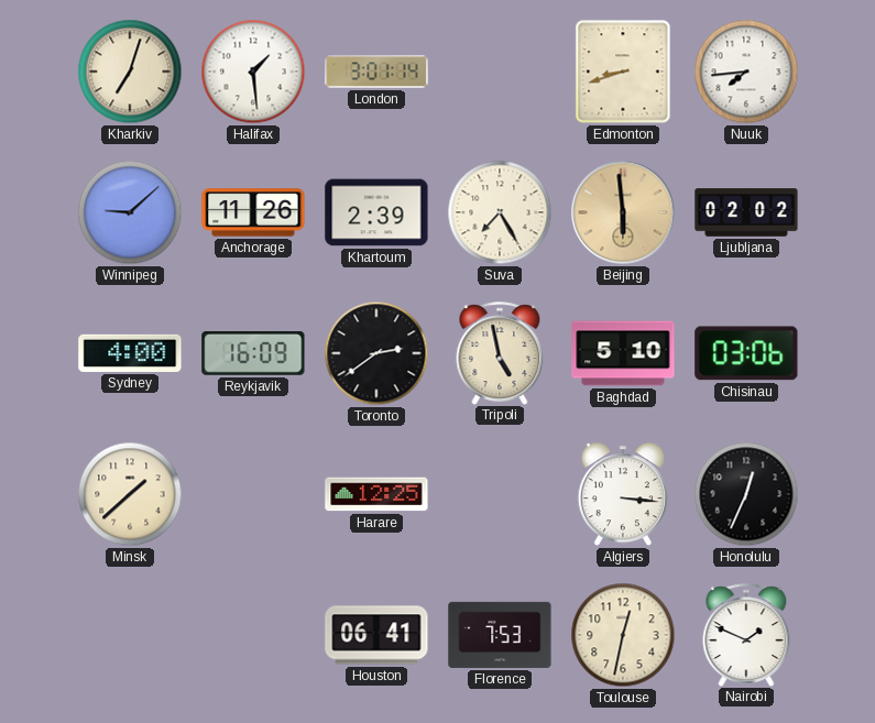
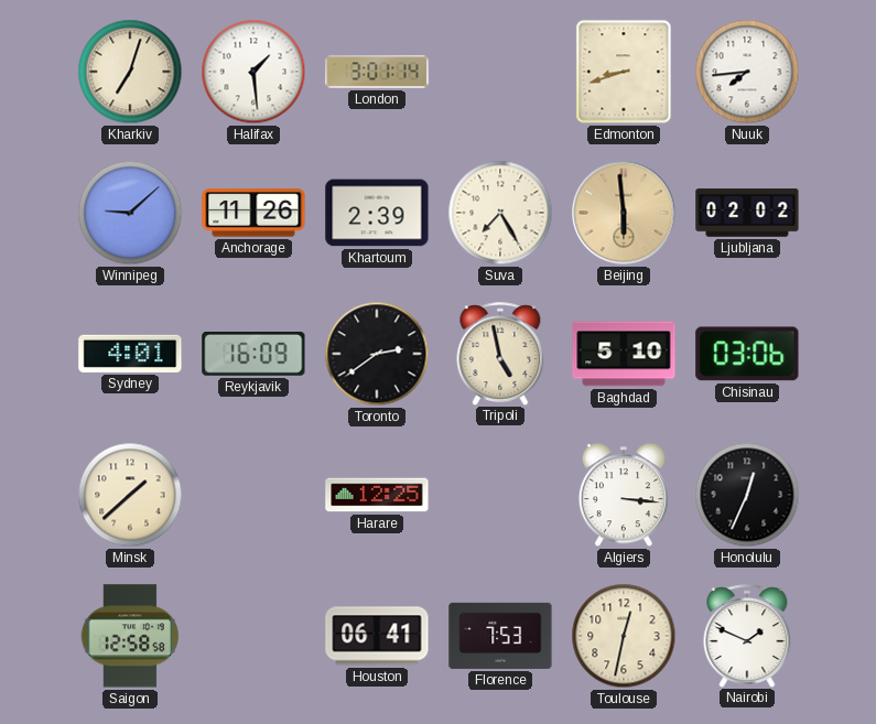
Sydney: 4:00 -> 4:01
Saigon: none -> 12:58
